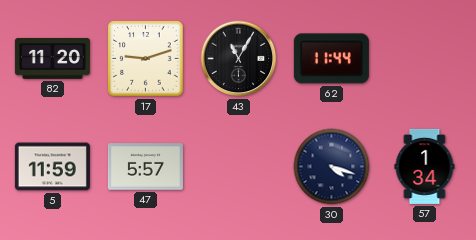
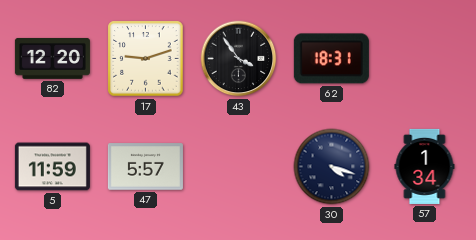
82: 11:20 -> 12:20
43: 11:05 -> 3:54
62: 11:44 -> 18:31
